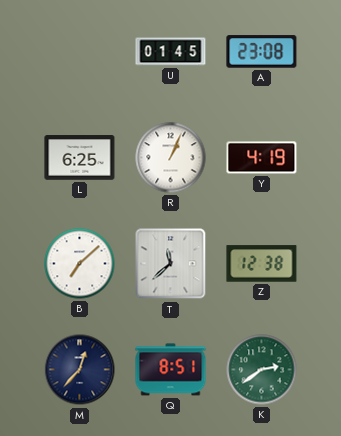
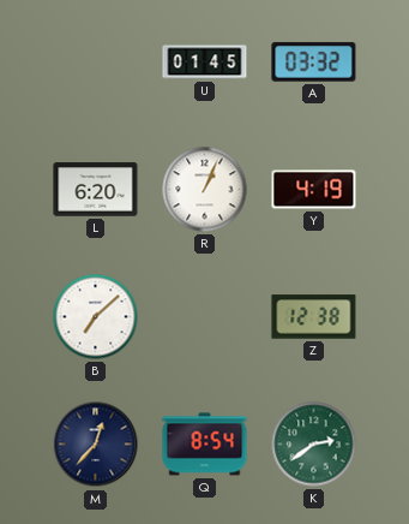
A: 23:08 -> 03:32
L: 6:25 -> 6:20
T: 11:38 -> none
Q: 8:51 -> 8:54
